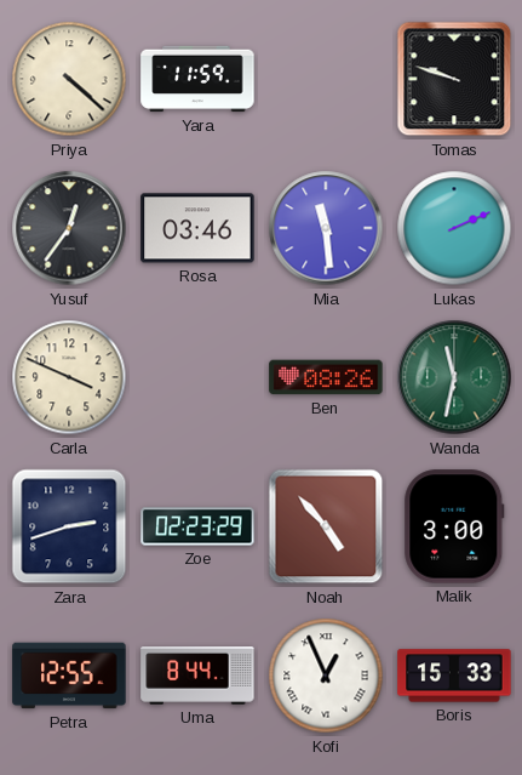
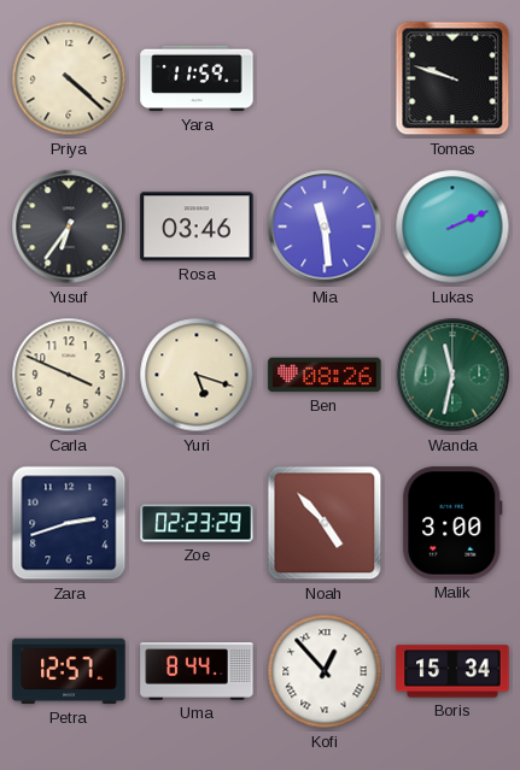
Yusuf: 12:36 -> 6:36
Yuri: none -> 5:18
Petra: 12:55 -> 12:57
Kofi: 12:56 -> 12:53
Boris: 15:33 -> 15:34
